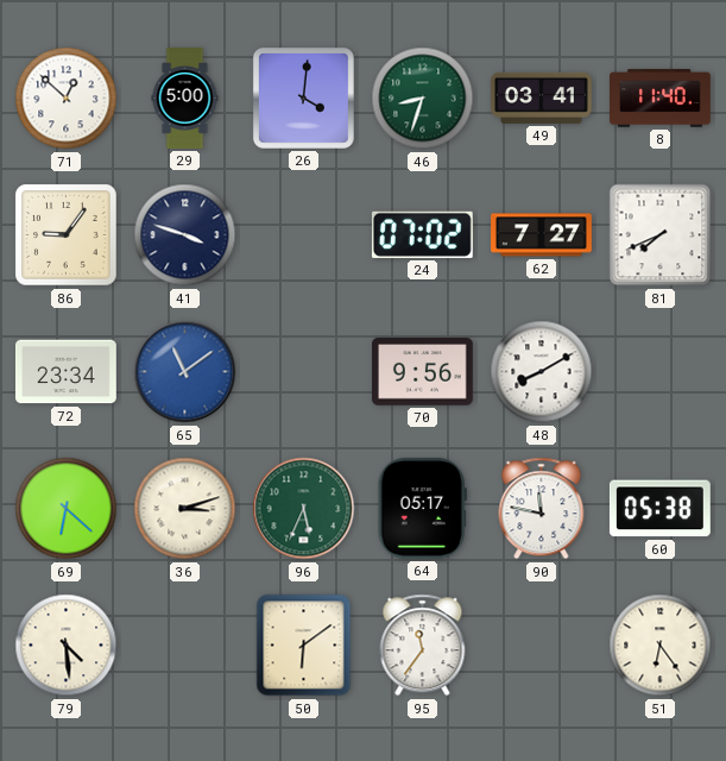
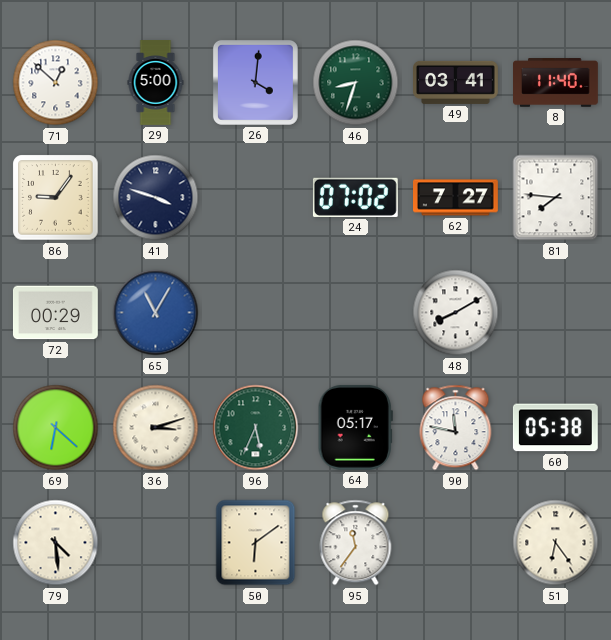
81: 7:41 -> 7:46
72: 23:34 -> 00:29
65: 11:09 -> 11:05
70: 9:56 -> none
